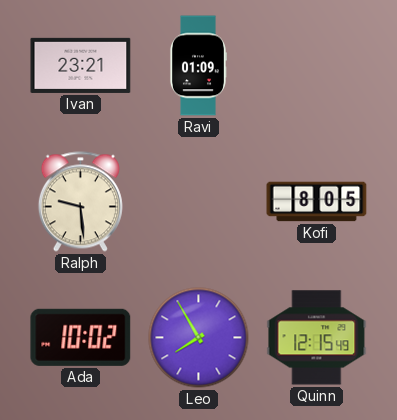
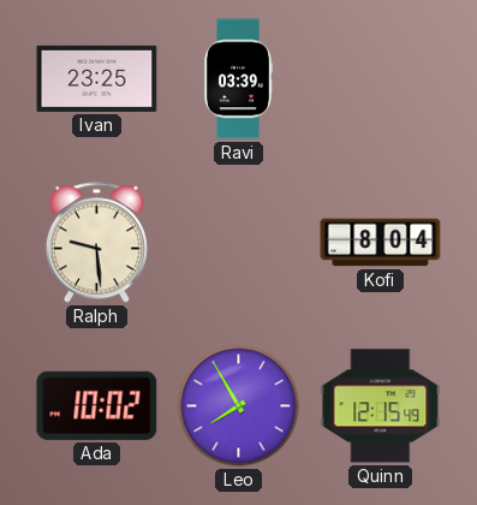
Ivan: 23:21 -> 23:25
Ravi: 01:09 -> 03:39
Kofi: 8:05 -> 8:04
